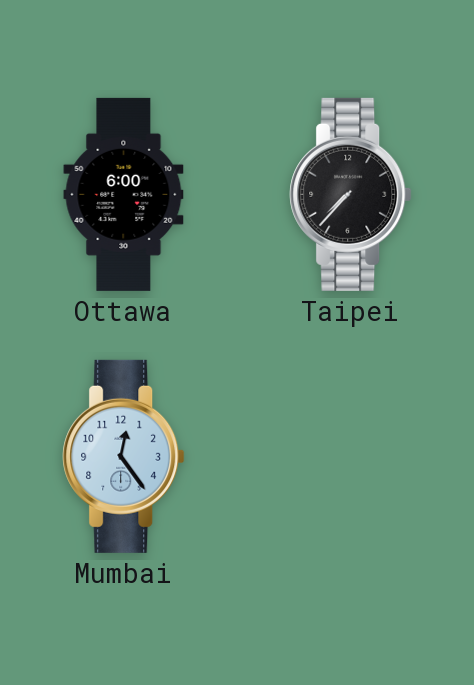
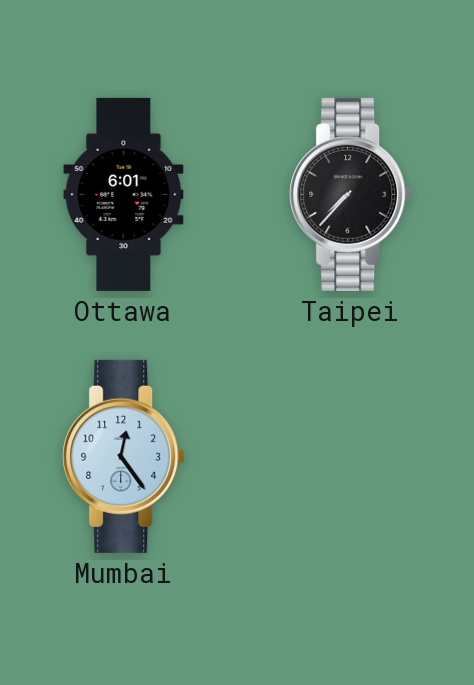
Ottawa: 6:00 -> 6:01
